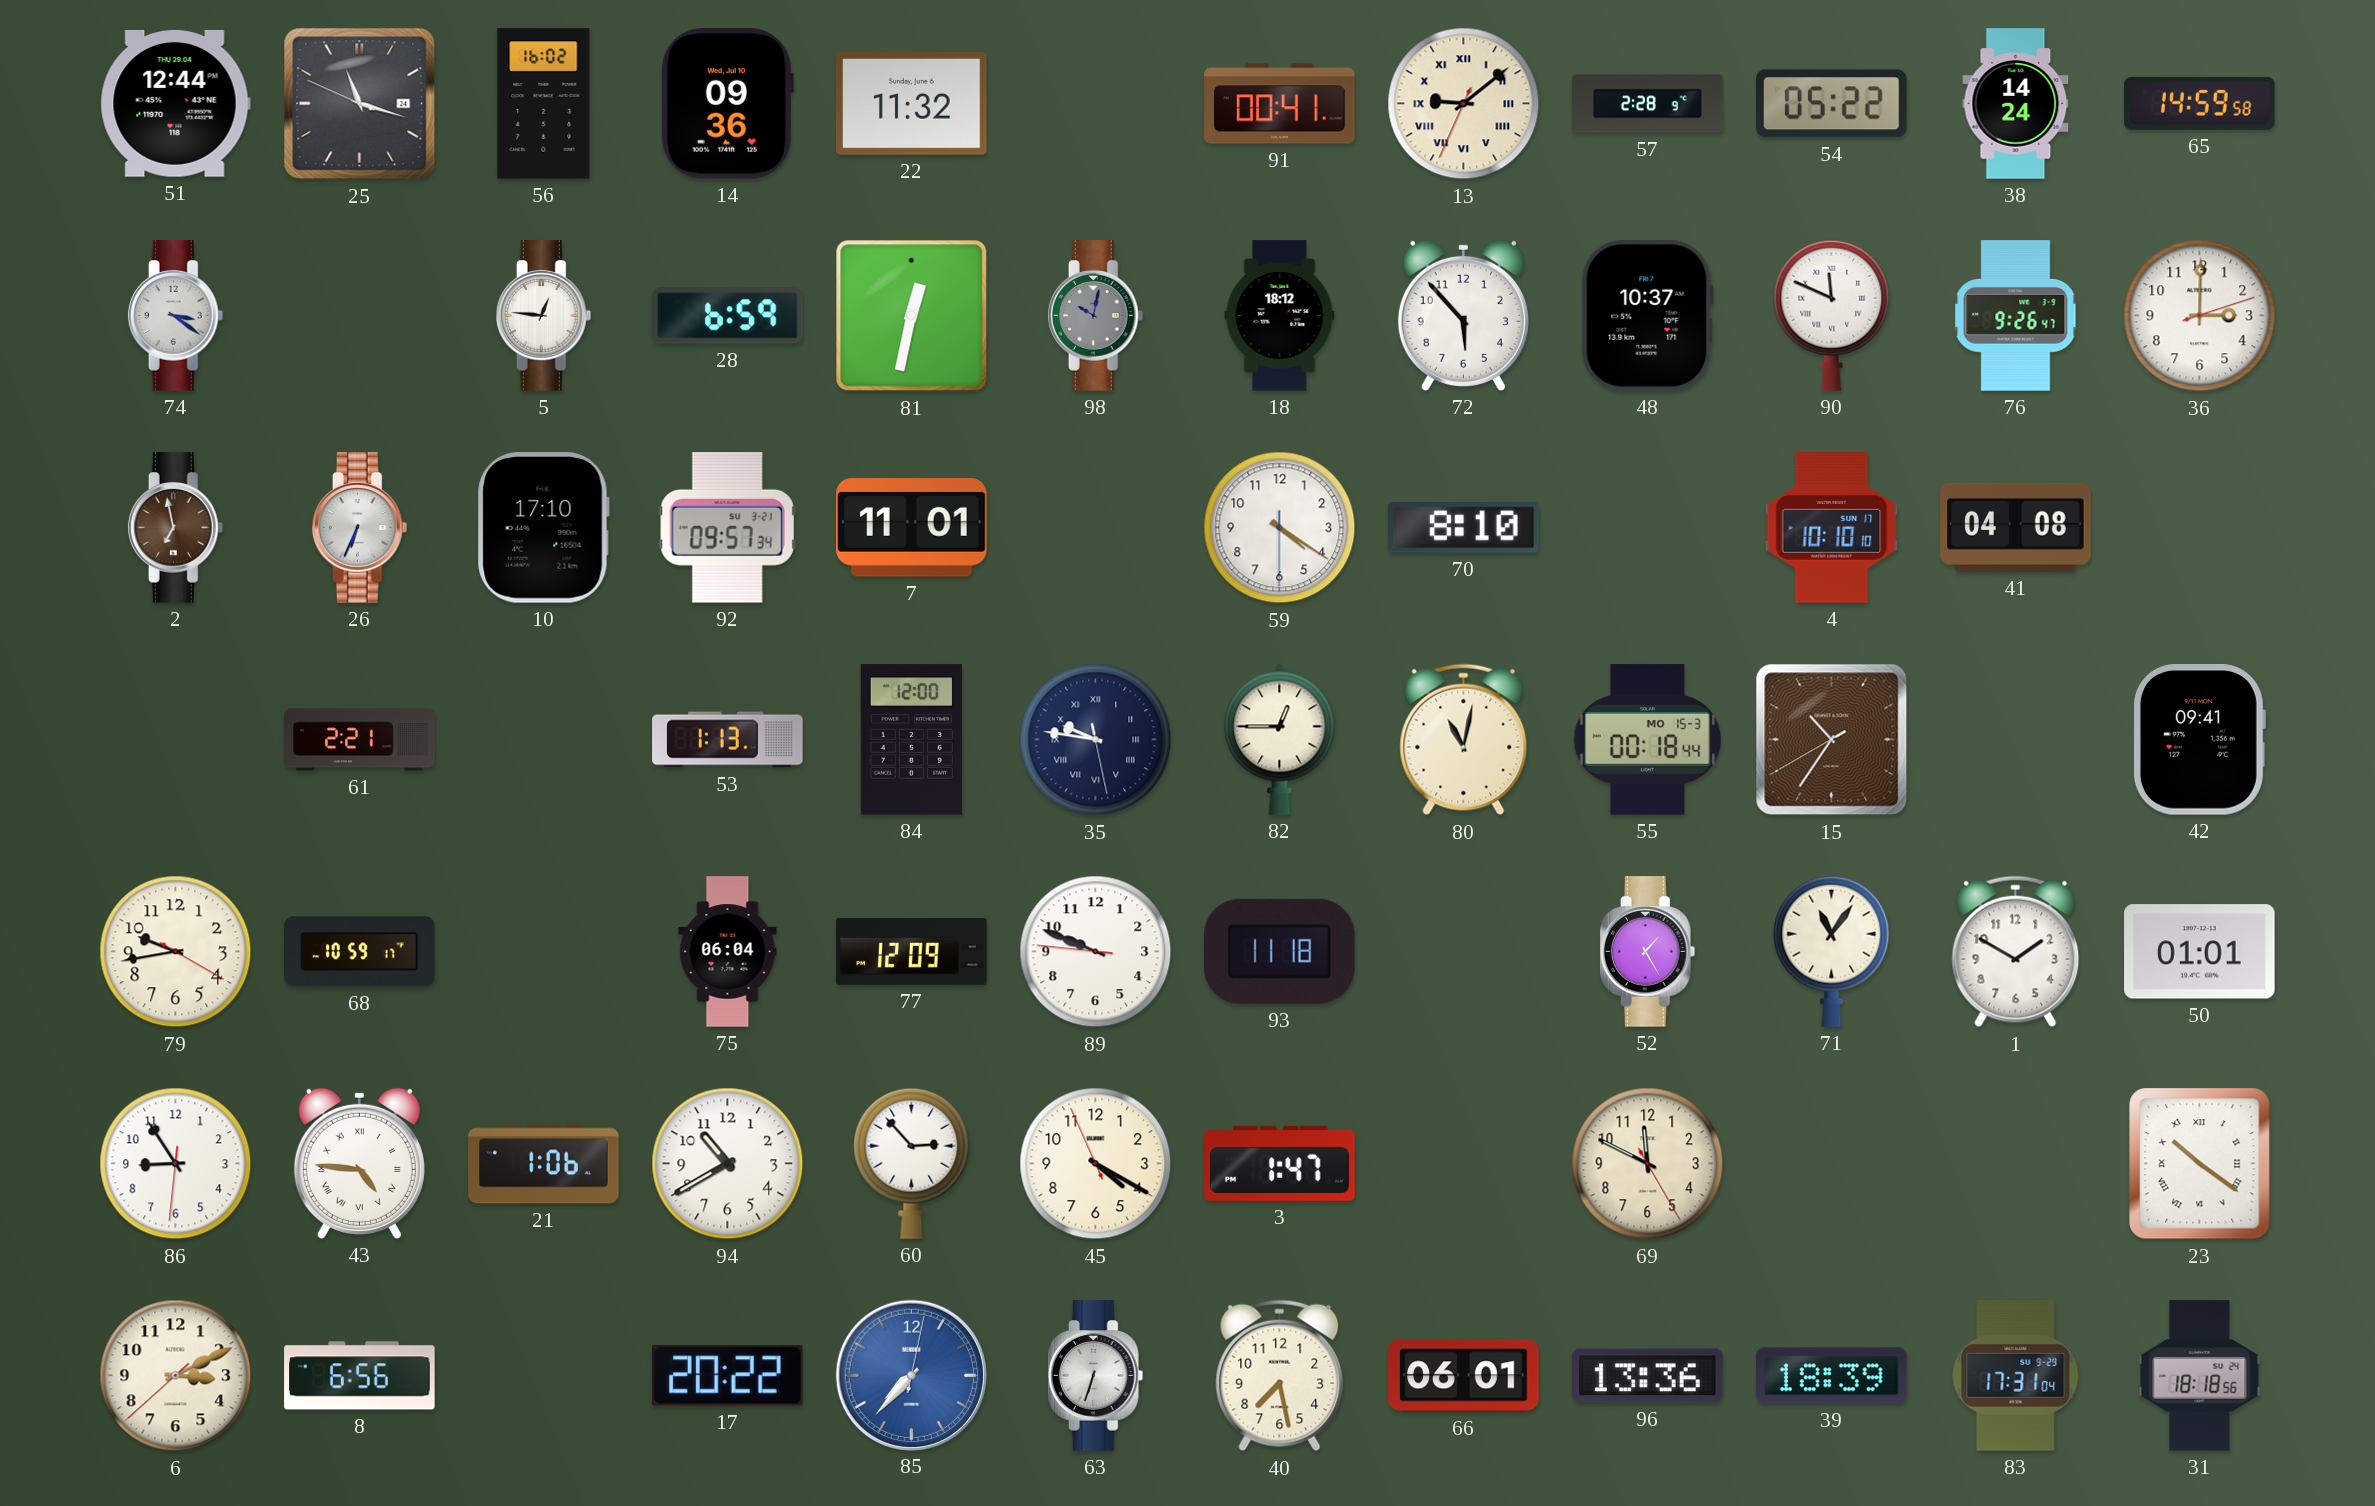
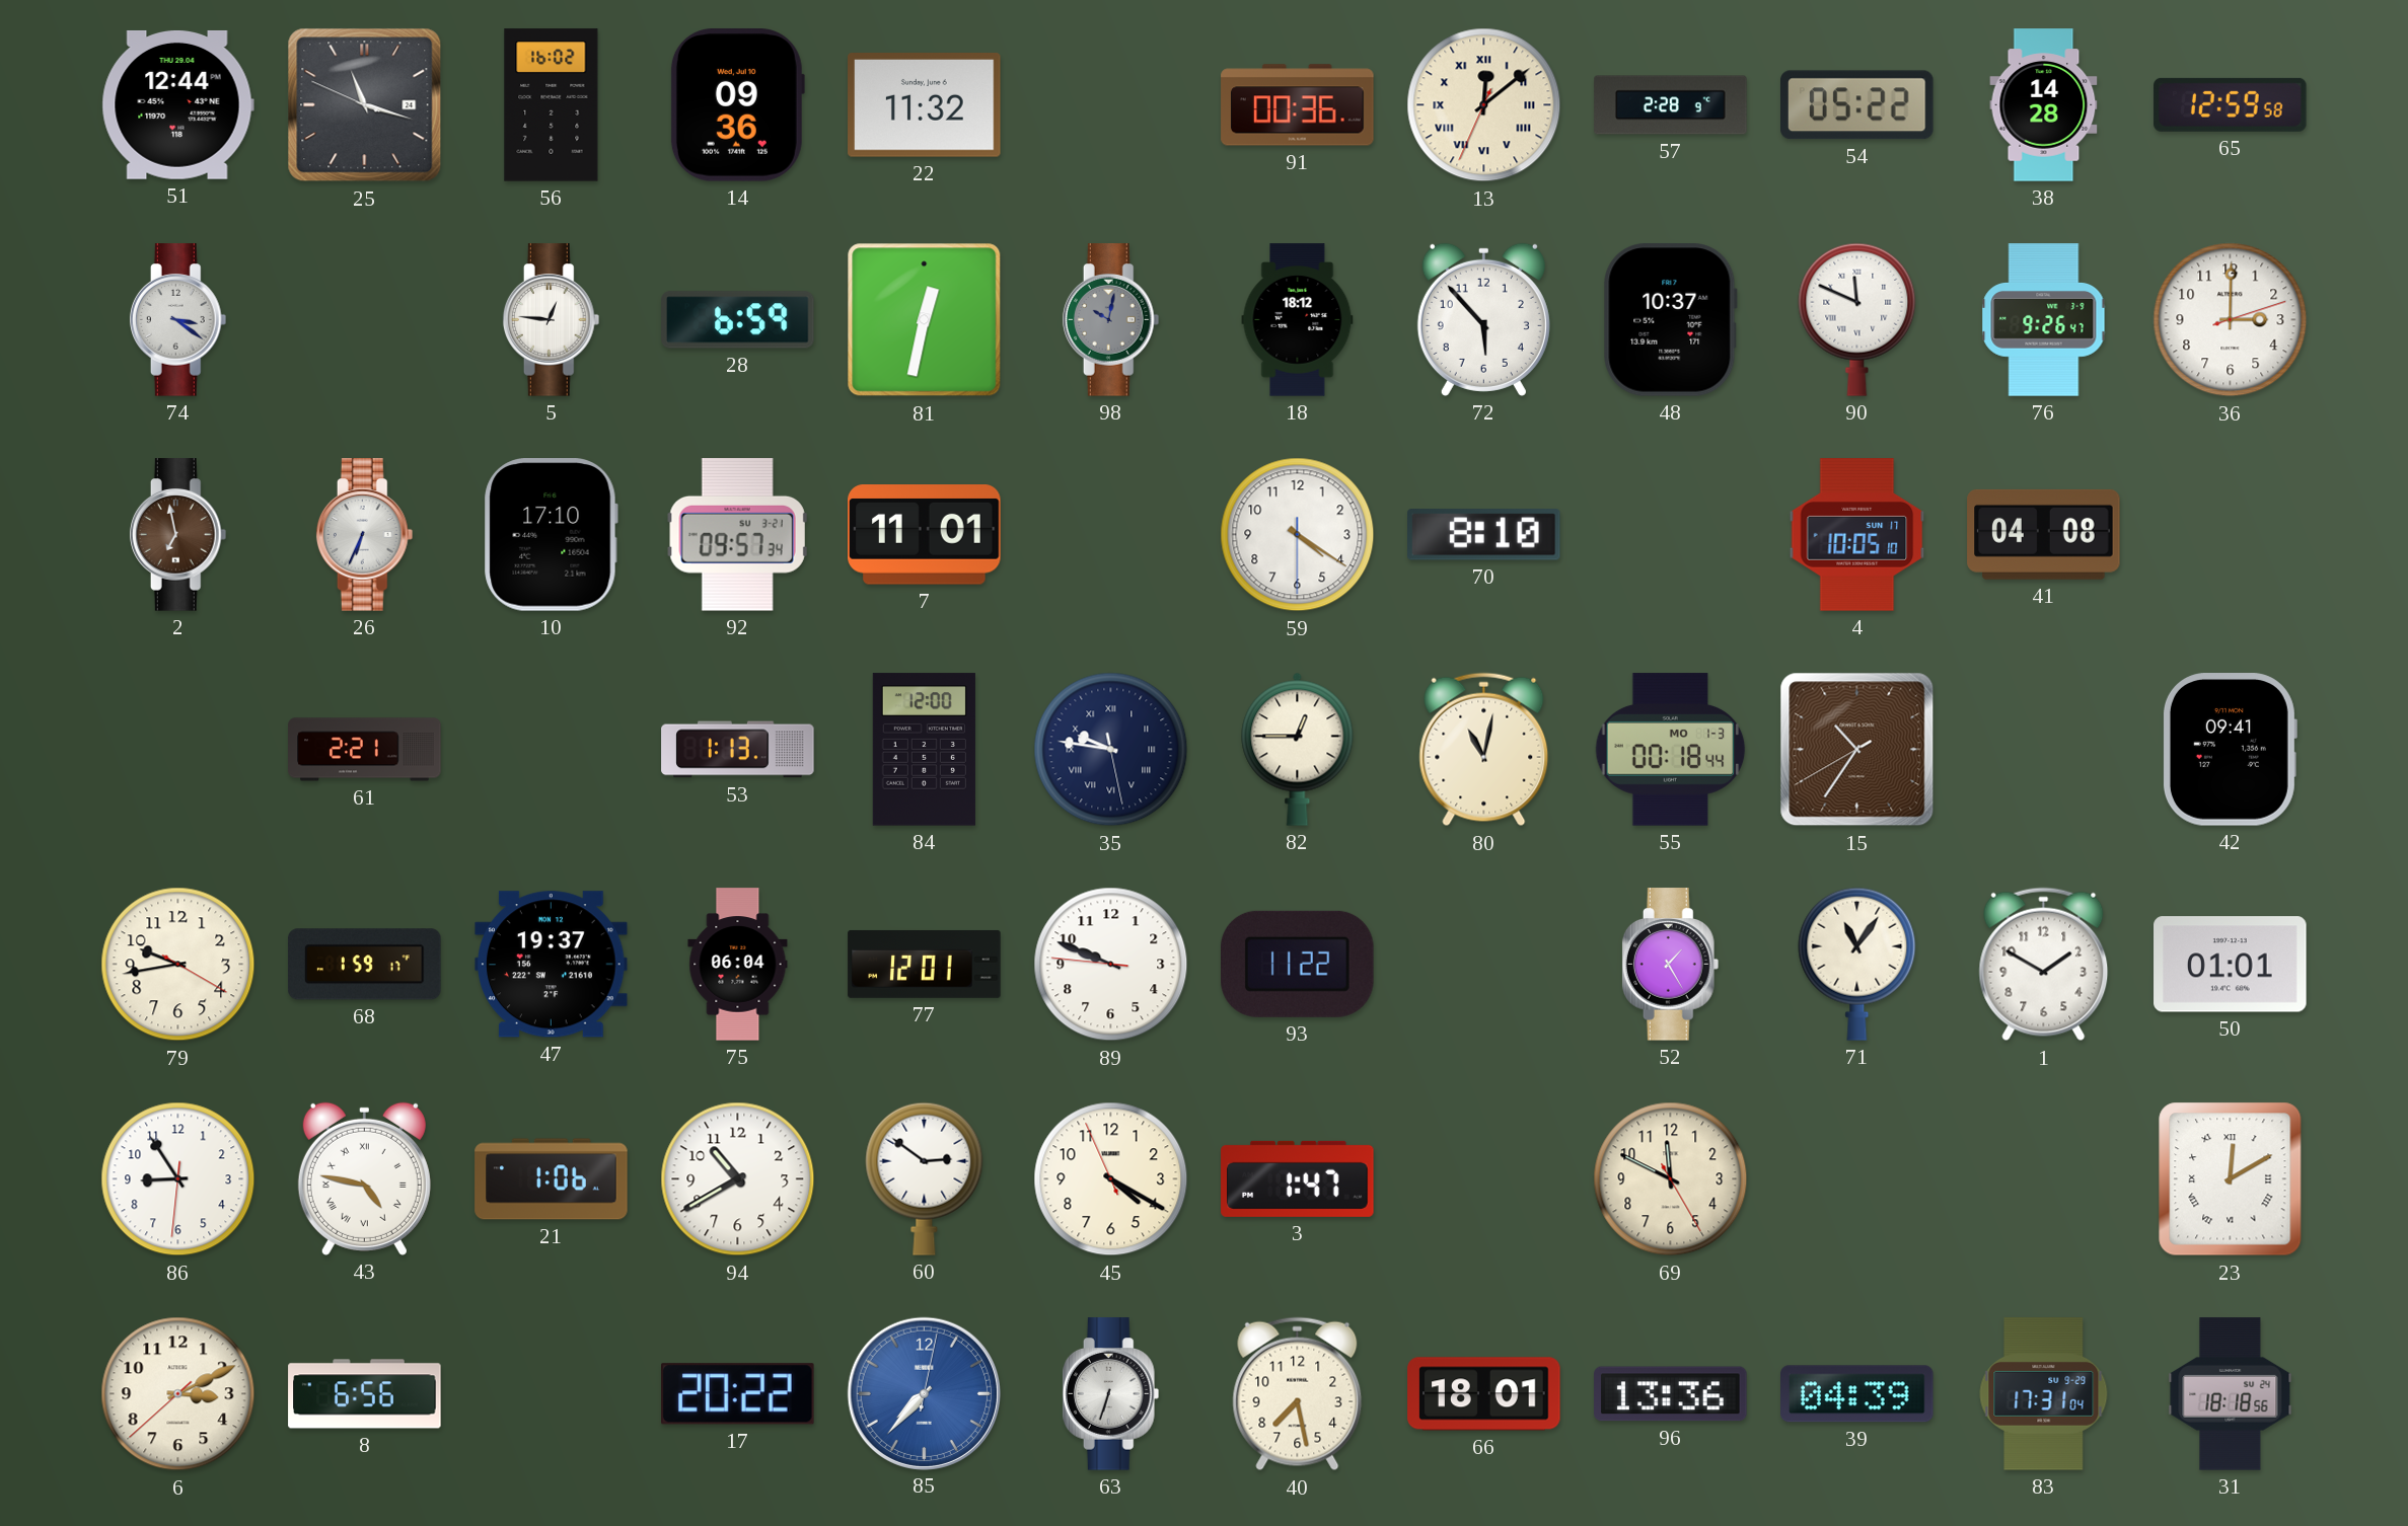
91: 00:41 -> 00:36
13: 9:08 -> 12:08
38: 14:24 -> 14:28
65: 14:59 -> 12:59
4: 10:10 -> 10:05
55 date: MO 15-3 -> MO 1-3
68: 10:59 -> 1:59
47: none -> 19:37
77: 12:09 -> 12:01
93: 11:18 -> 11:22
43: 4:46 -> 4:47
60: 2:53 -> 2:51
23: 10:21 -> 12:10
66: 06:01 -> 18:01
39: 18:39 -> 04:39
